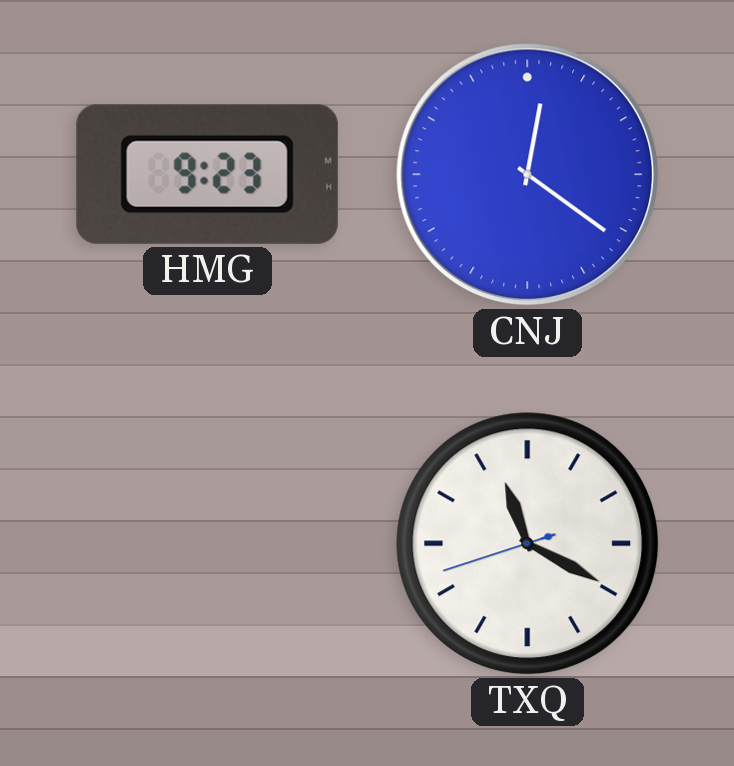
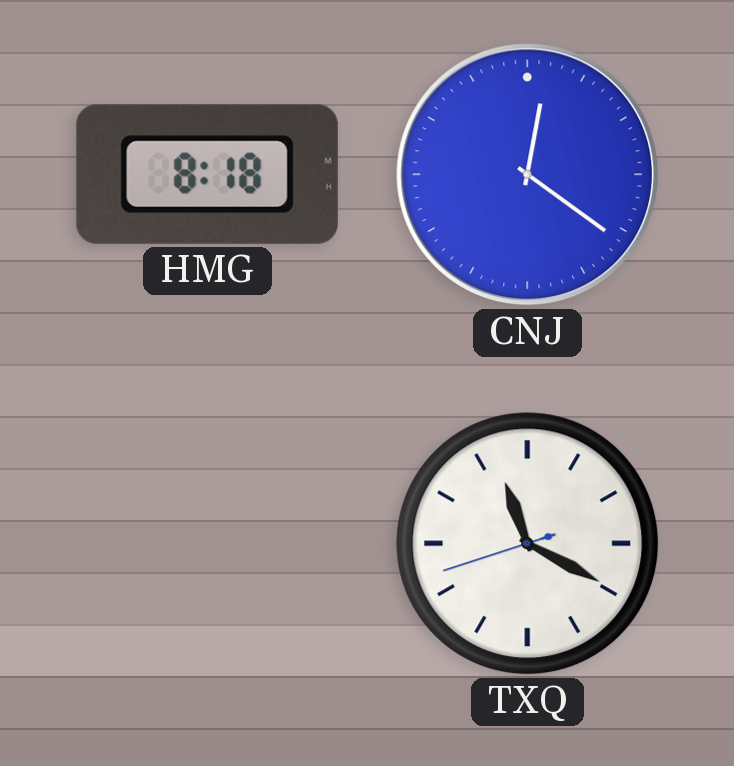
HMG: 9:23 -> 8:18
